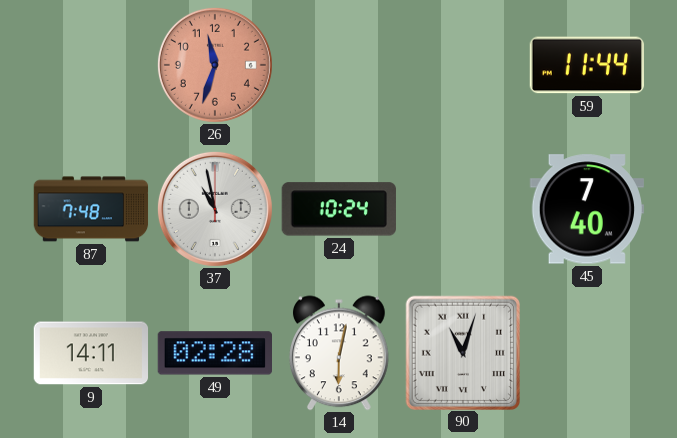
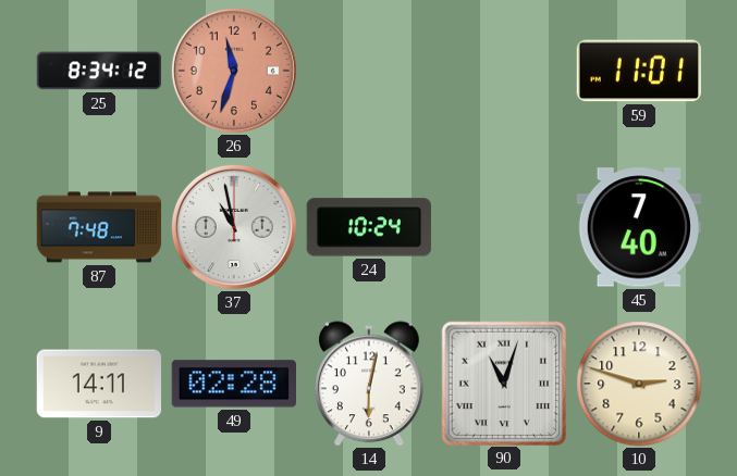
25: none -> 8:34
59: 11:44 -> 11:01
10: none -> 2:48
